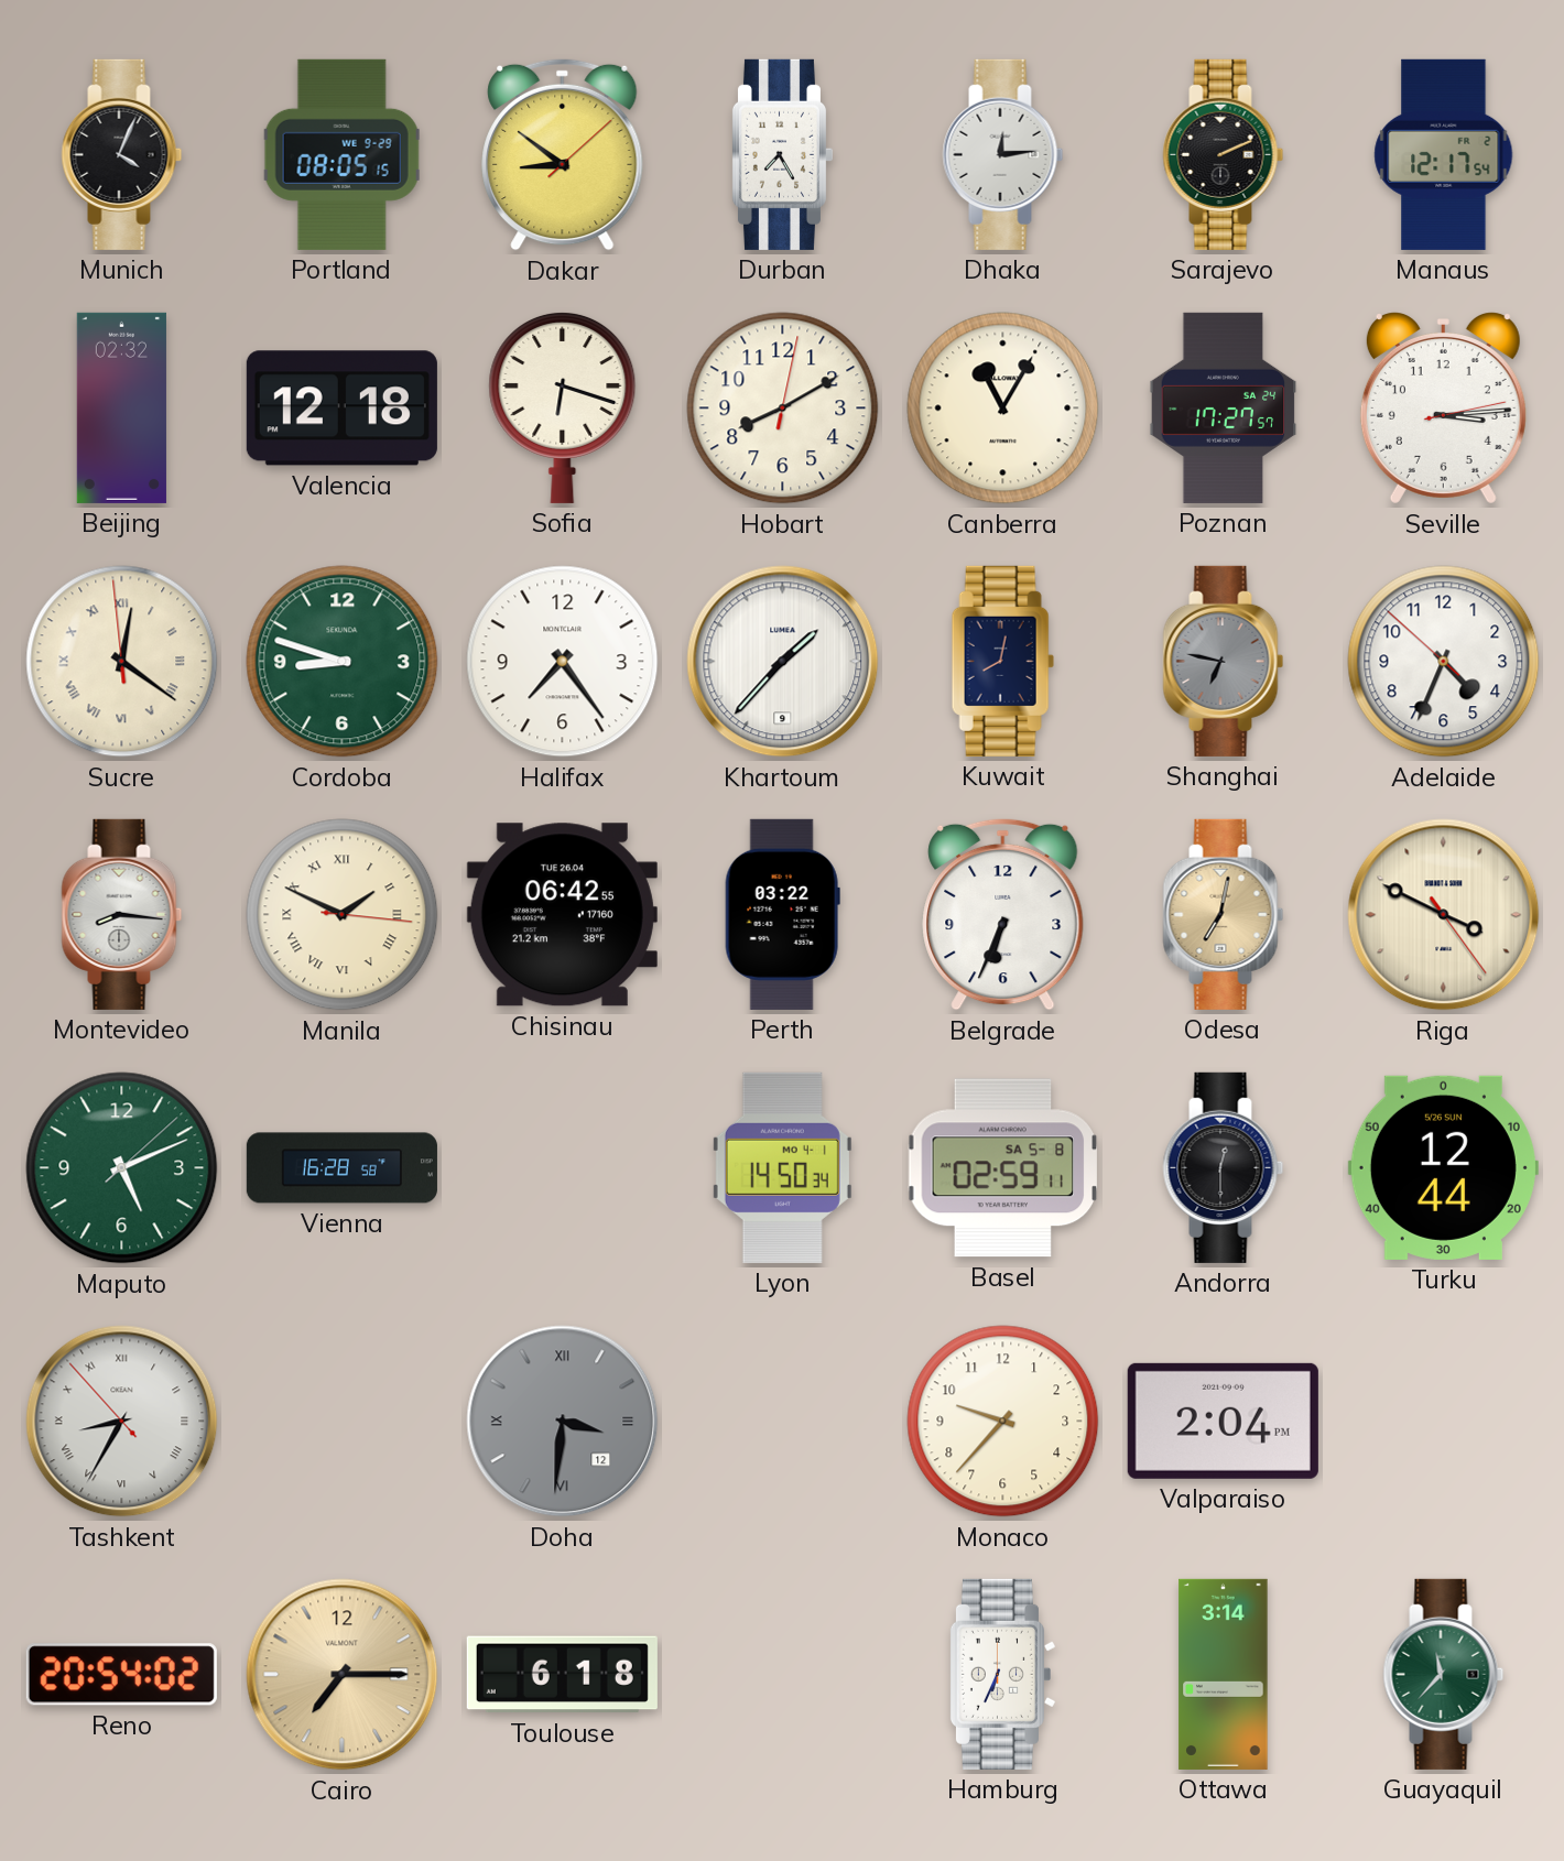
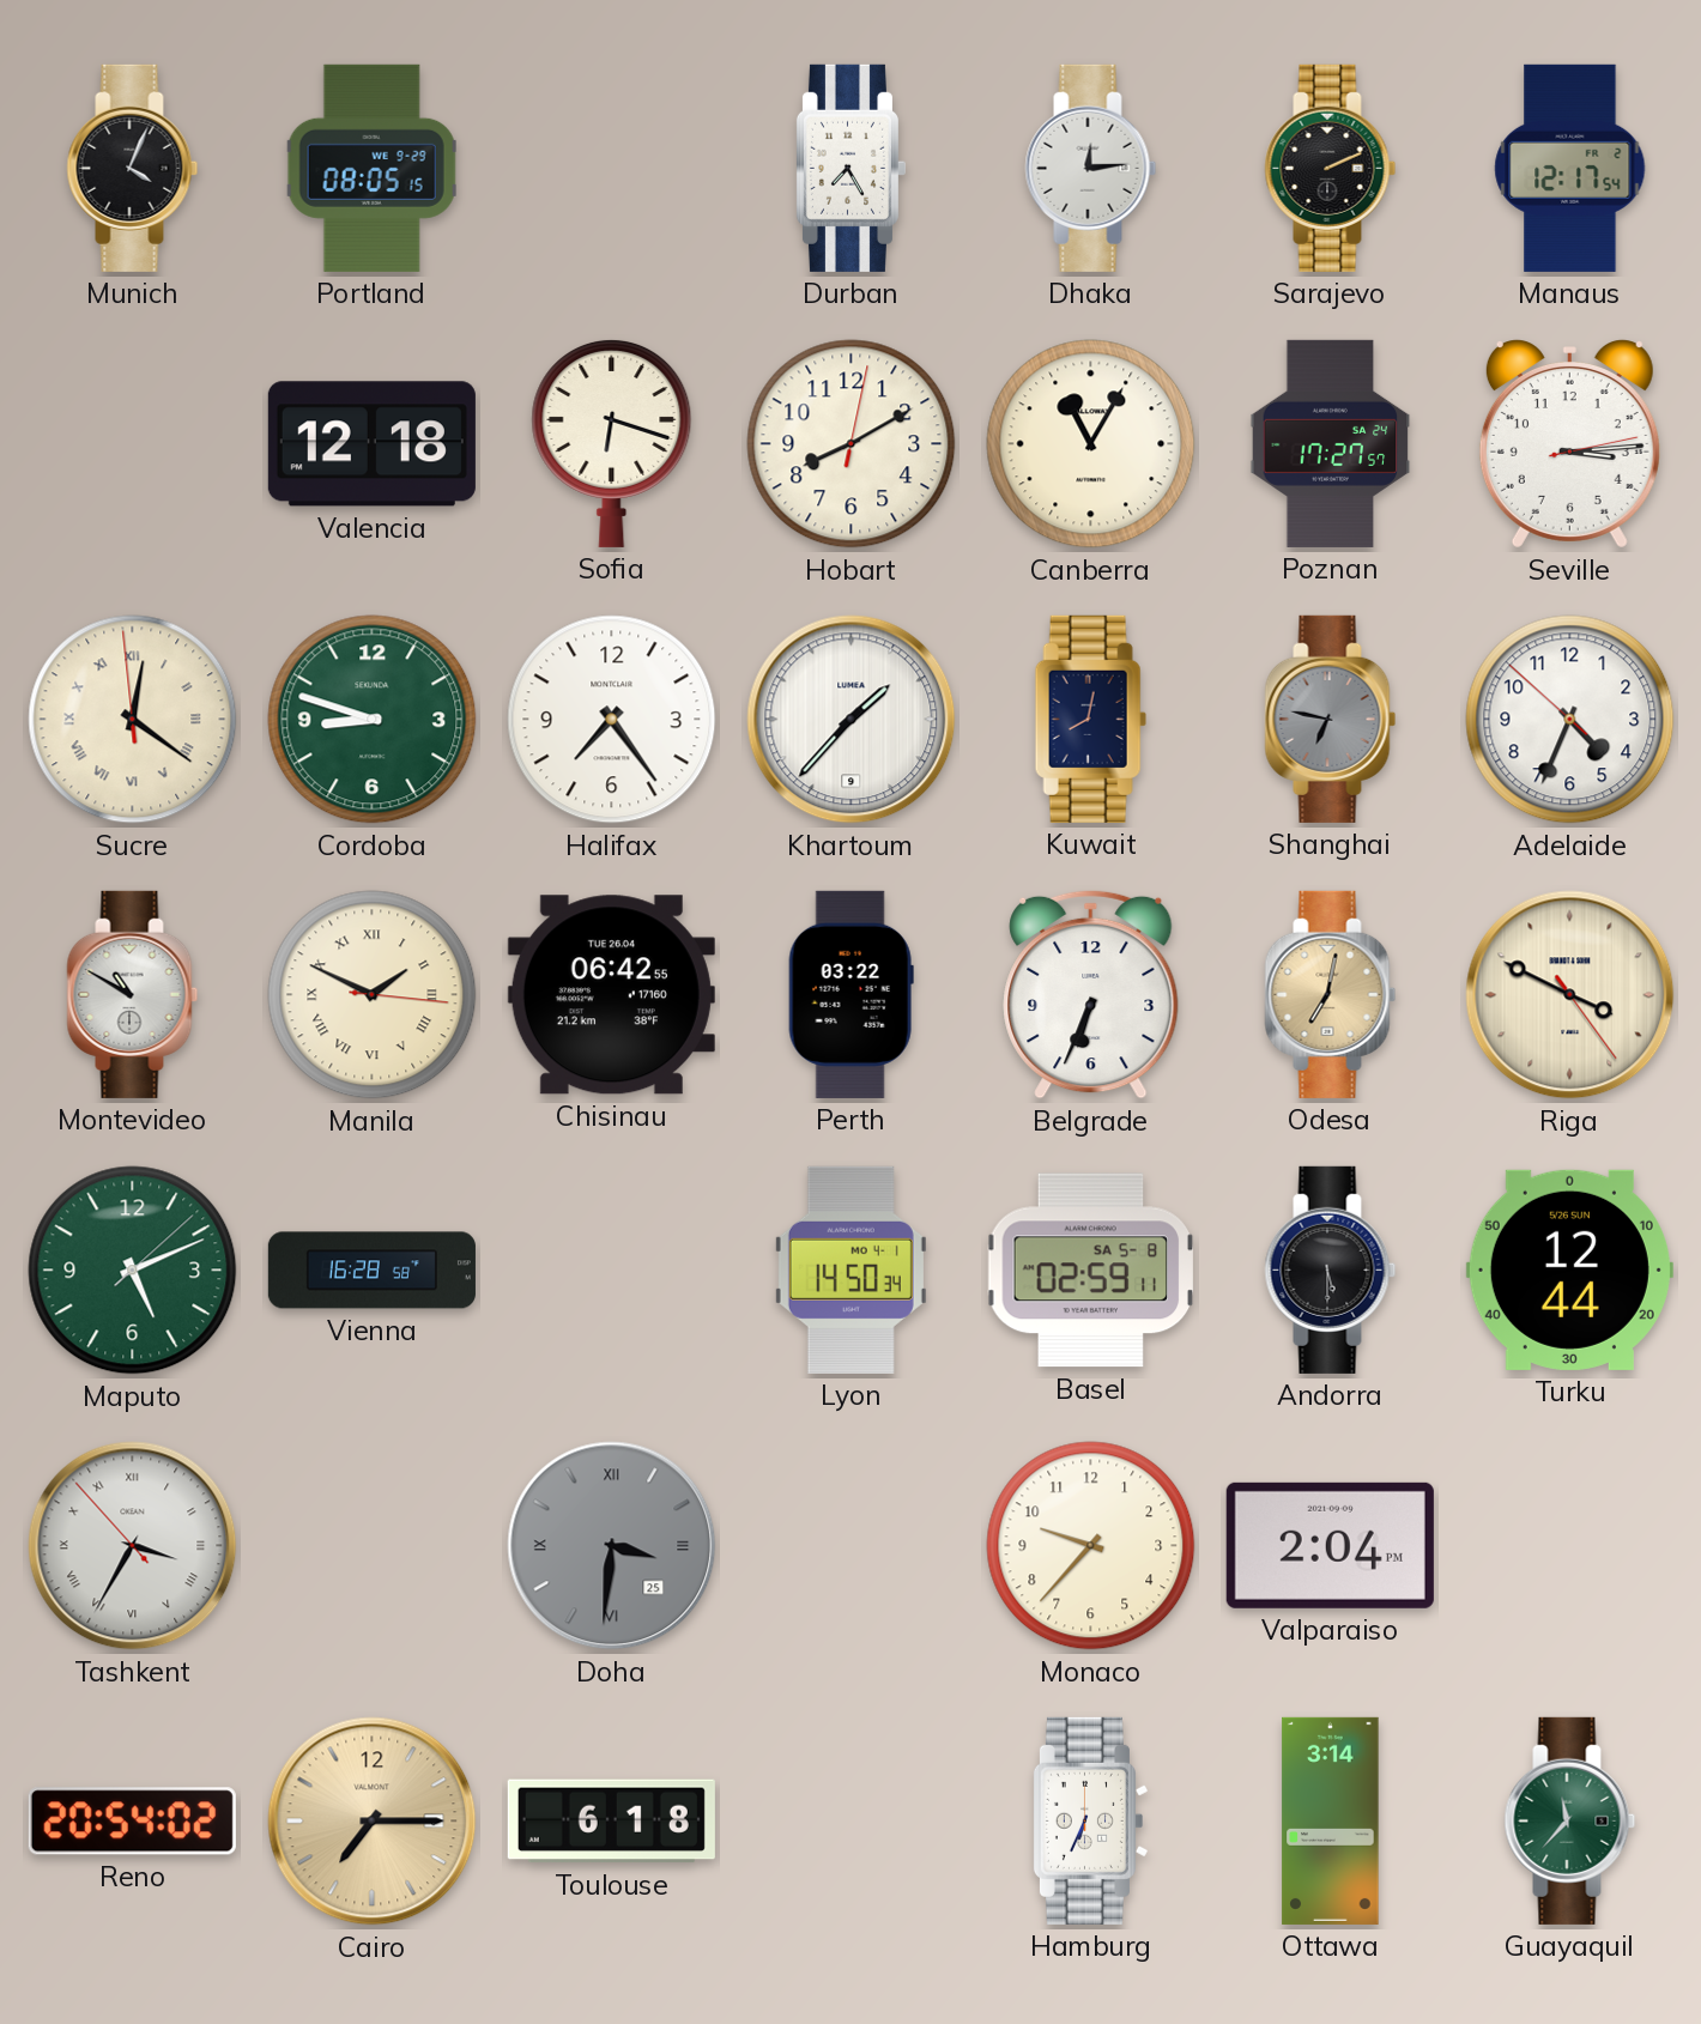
Dakar: 8:51 -> none
Beijing: 02:32 -> none
Montevideo: 8:16 -> 10:50
Andorra: 12:30 -> 5:30
Tashkent: 8:34 -> 3:34
Doha date: 12 -> 25
